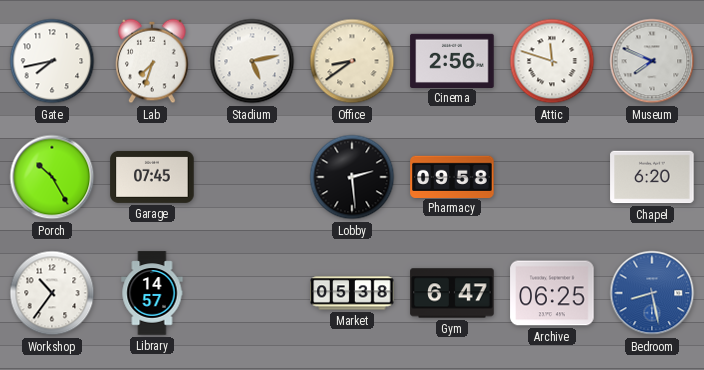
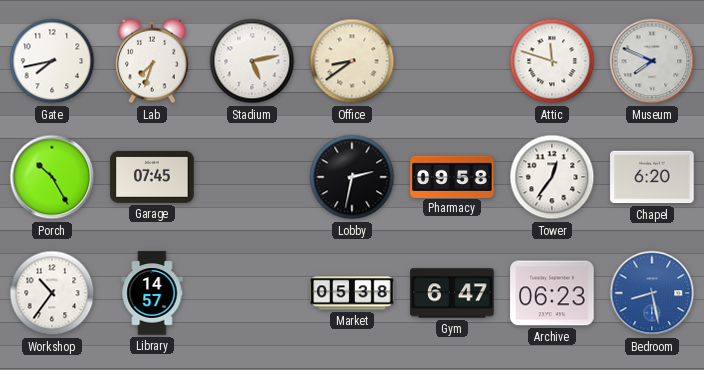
Cinema: 2:56 -> none
Lobby: 2:29 -> 2:32
Tower: none -> 12:36
Archive: 06:25 -> 06:23
